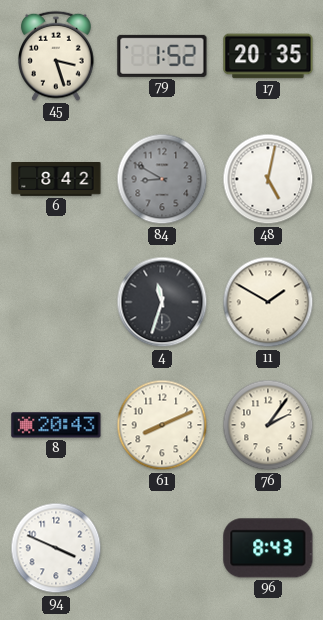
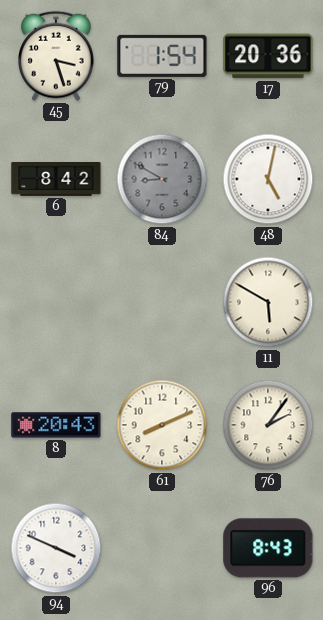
79: 1:52 -> 1:54
17: 20:35 -> 20:36
4: 11:33 -> none
11: 1:50 -> 5:50
